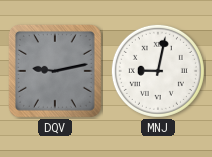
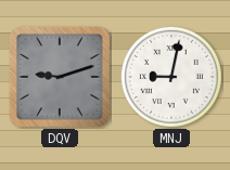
DQV: 9:13 -> 9:12
